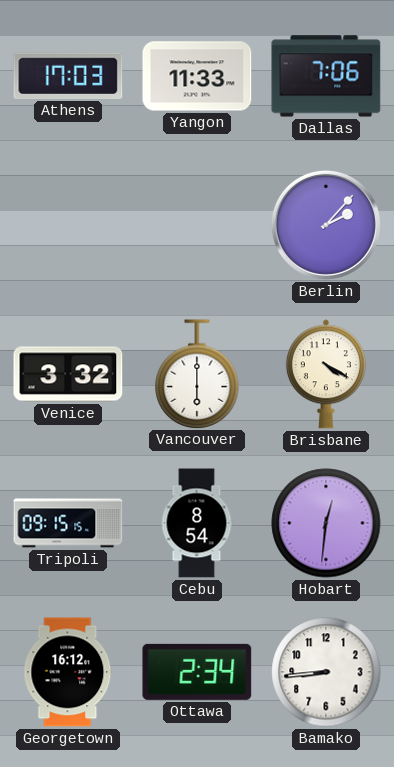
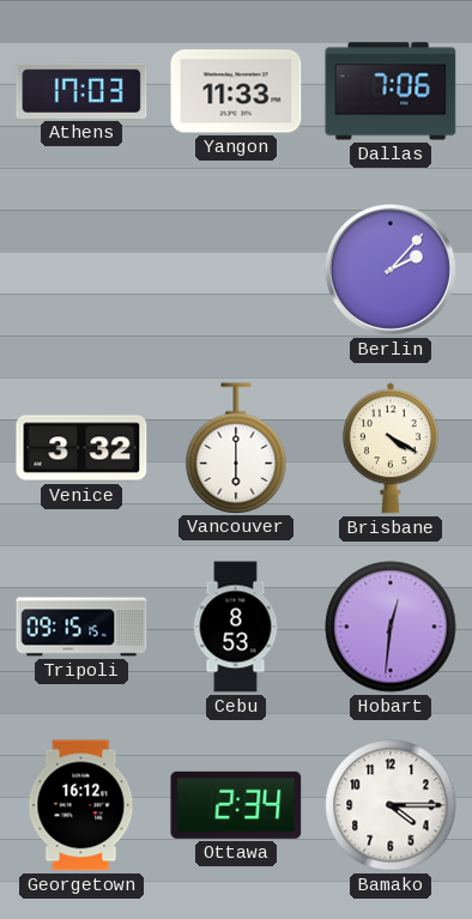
Cebu: 8:54 -> 8:53
Bamako: 8:44 -> 4:15
